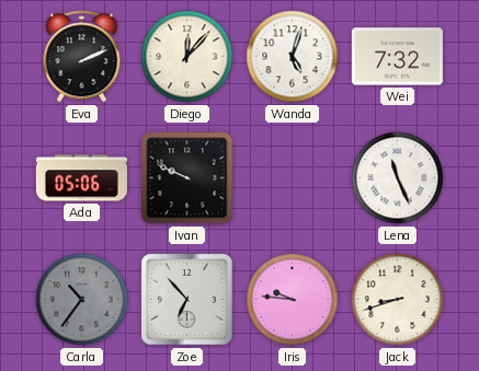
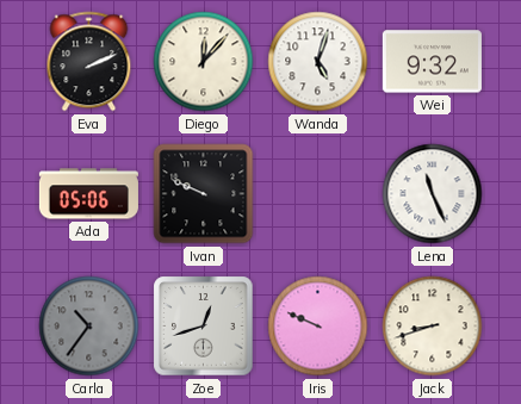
Wei: 7:32 -> 9:32
Zoe: 6:53 -> 12:42
Iris: 9:46 -> 9:49
